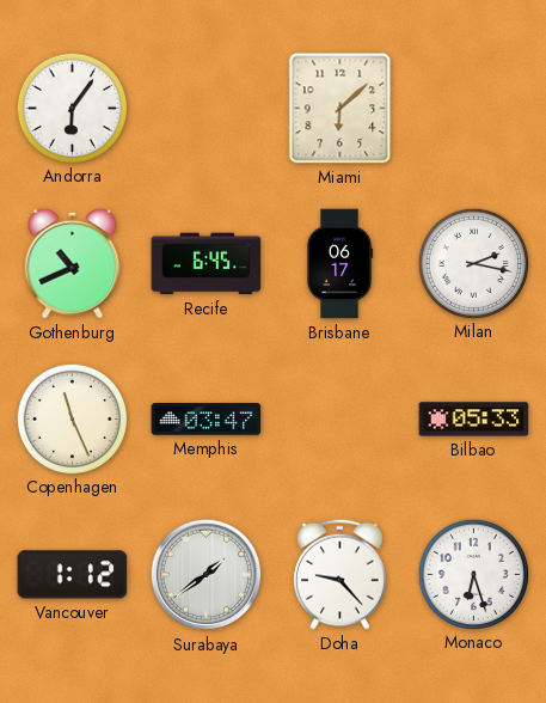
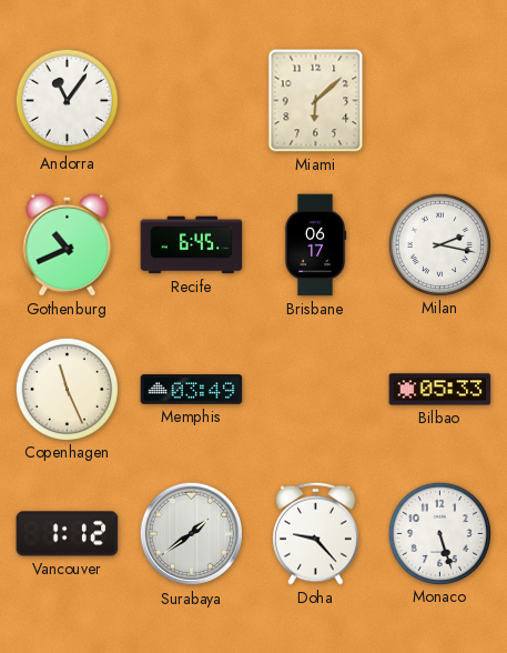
Andorra: 6:06 -> 11:06
Memphis: 03:47 -> 03:49
Monaco: 6:27 -> 5:27
